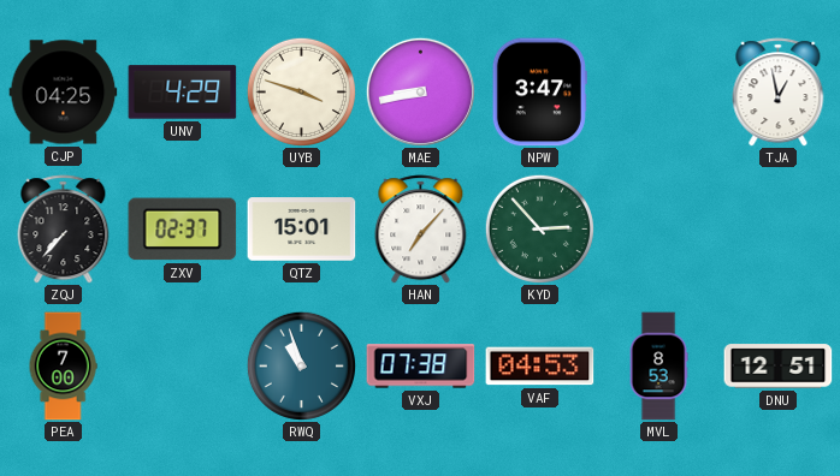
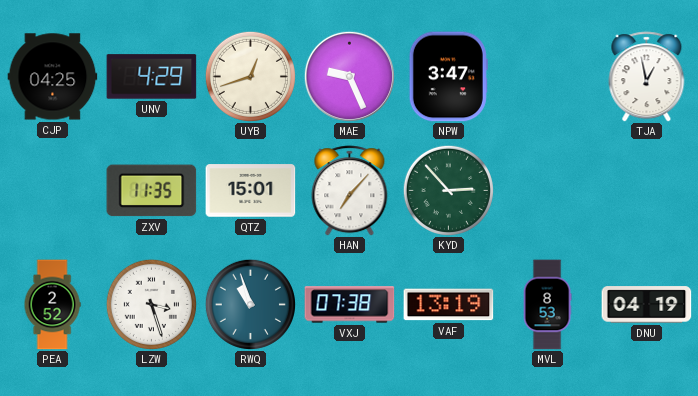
UYB: 3:48 -> 12:42
MAE: 8:43 -> 9:26
ZQJ: 7:37 -> none
ZXV: 02:37 -> 11:35
PEA: 7:00 -> 2:52
LZW: none -> 3:27
VAF: 04:53 -> 13:19
DNU: 12:51 -> 04:19
